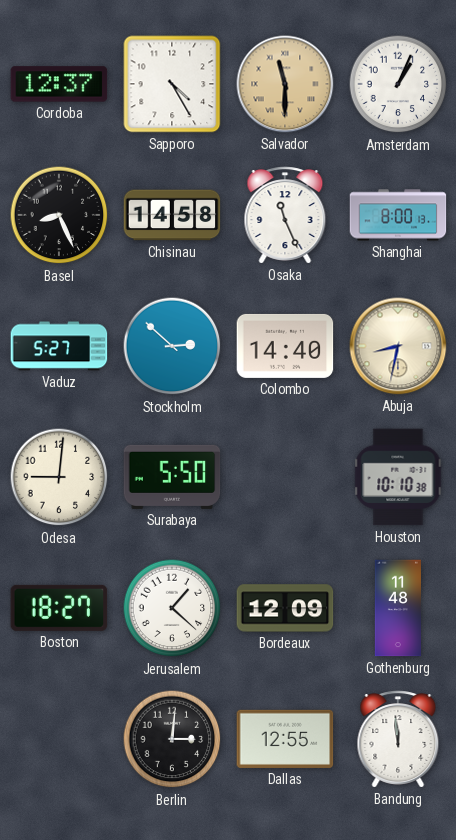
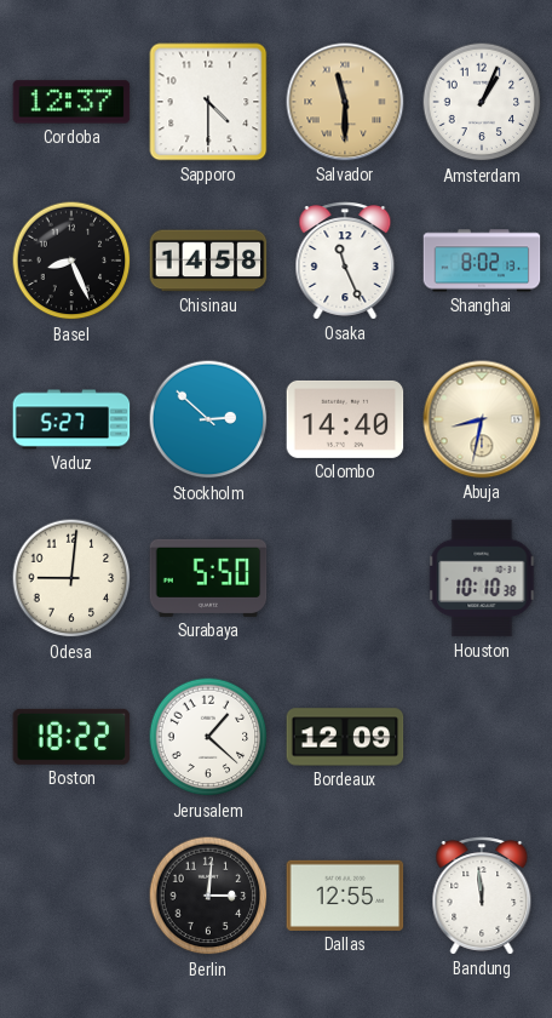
Sapporo: 4:25 -> 4:30
Shanghai: 8:00 -> 8:02
Boston: 18:27 -> 18:22
Gothenburg: 11:48 -> none
